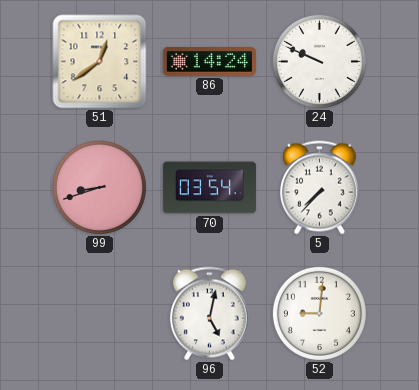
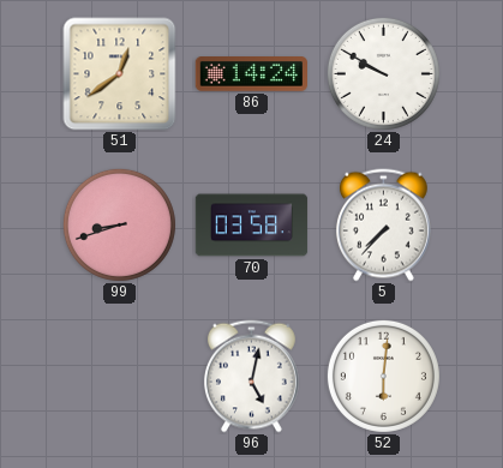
24: 9:49 -> 9:50
70: 03:54 -> 03:58
52: 9:01 -> 6:01
